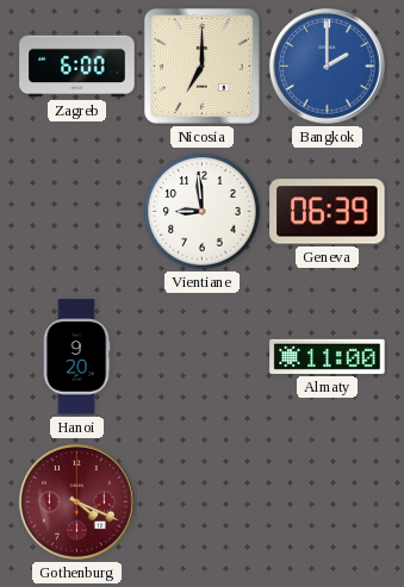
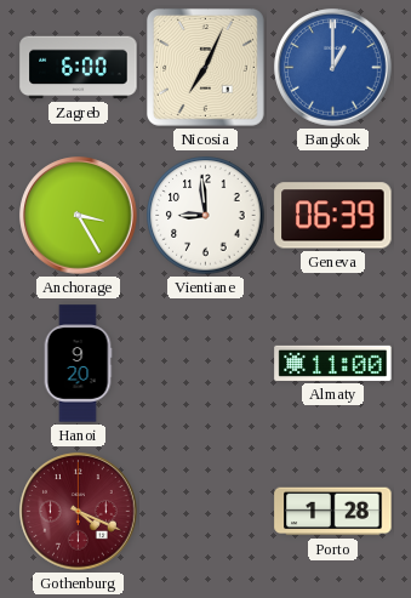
Nicosia: 7:00 -> 7:04
Bangkok: 2:00 -> 1:00
Anchorage: none -> 3:25
Porto: none -> 1:28
